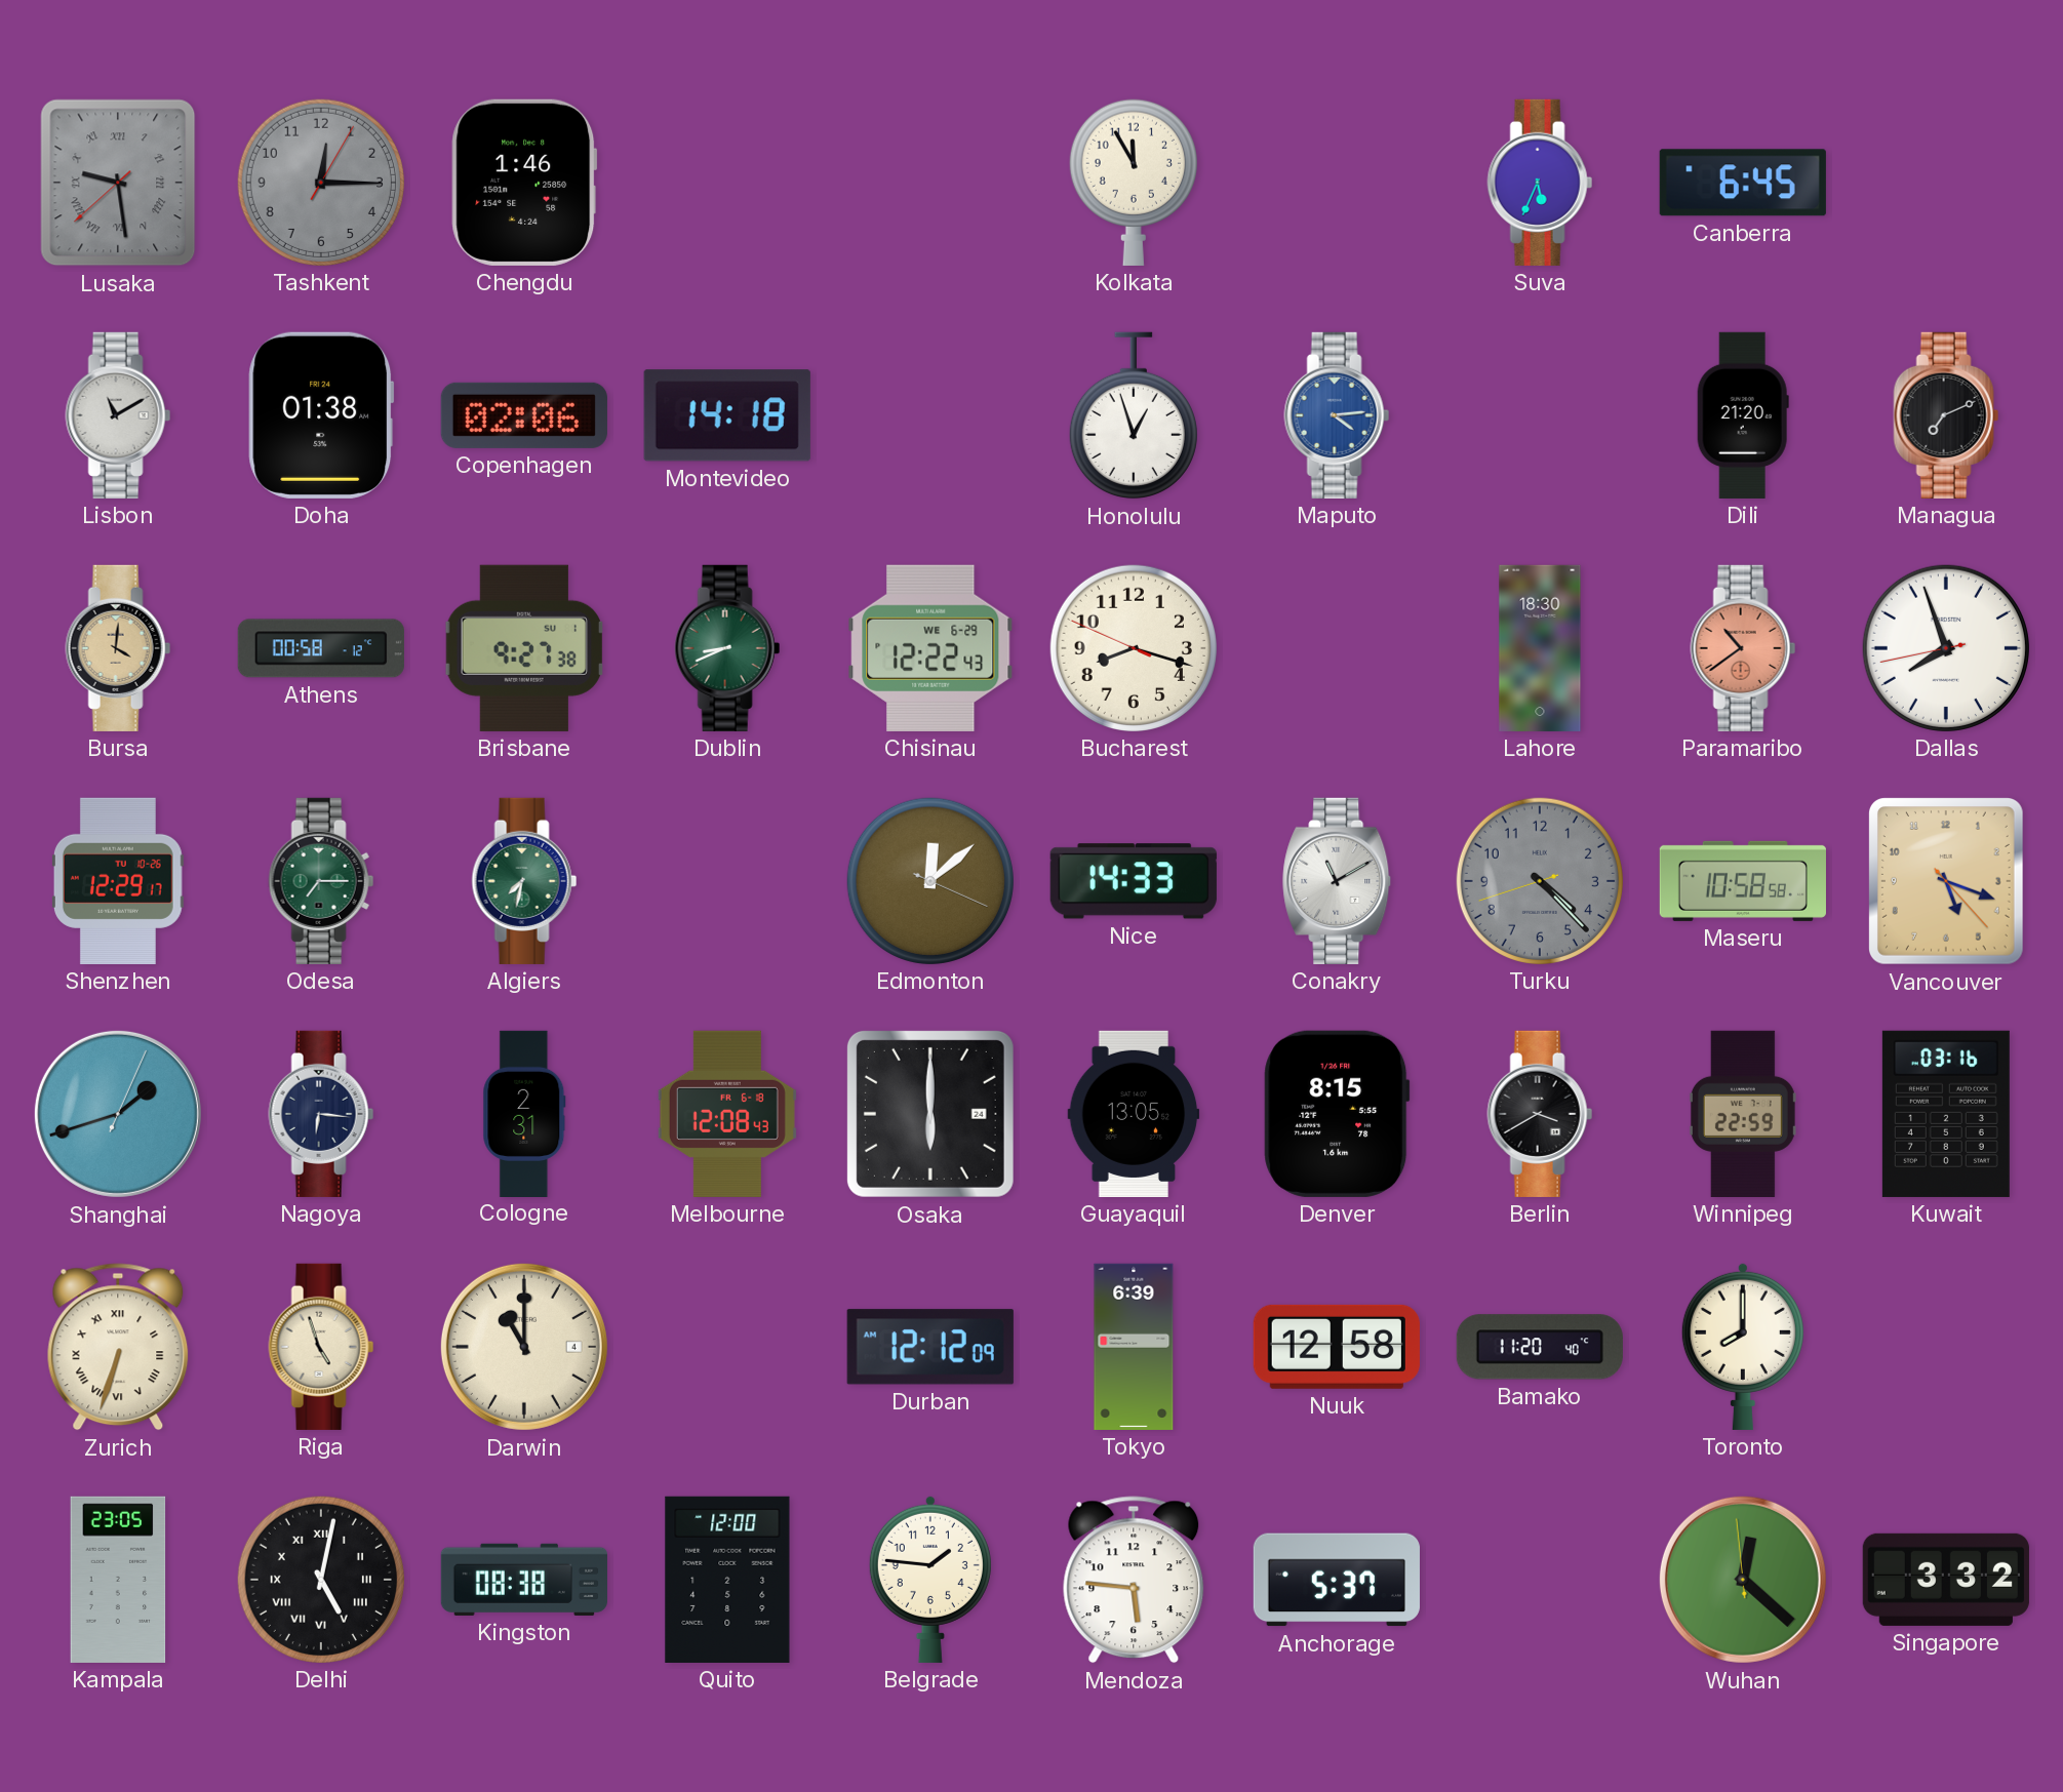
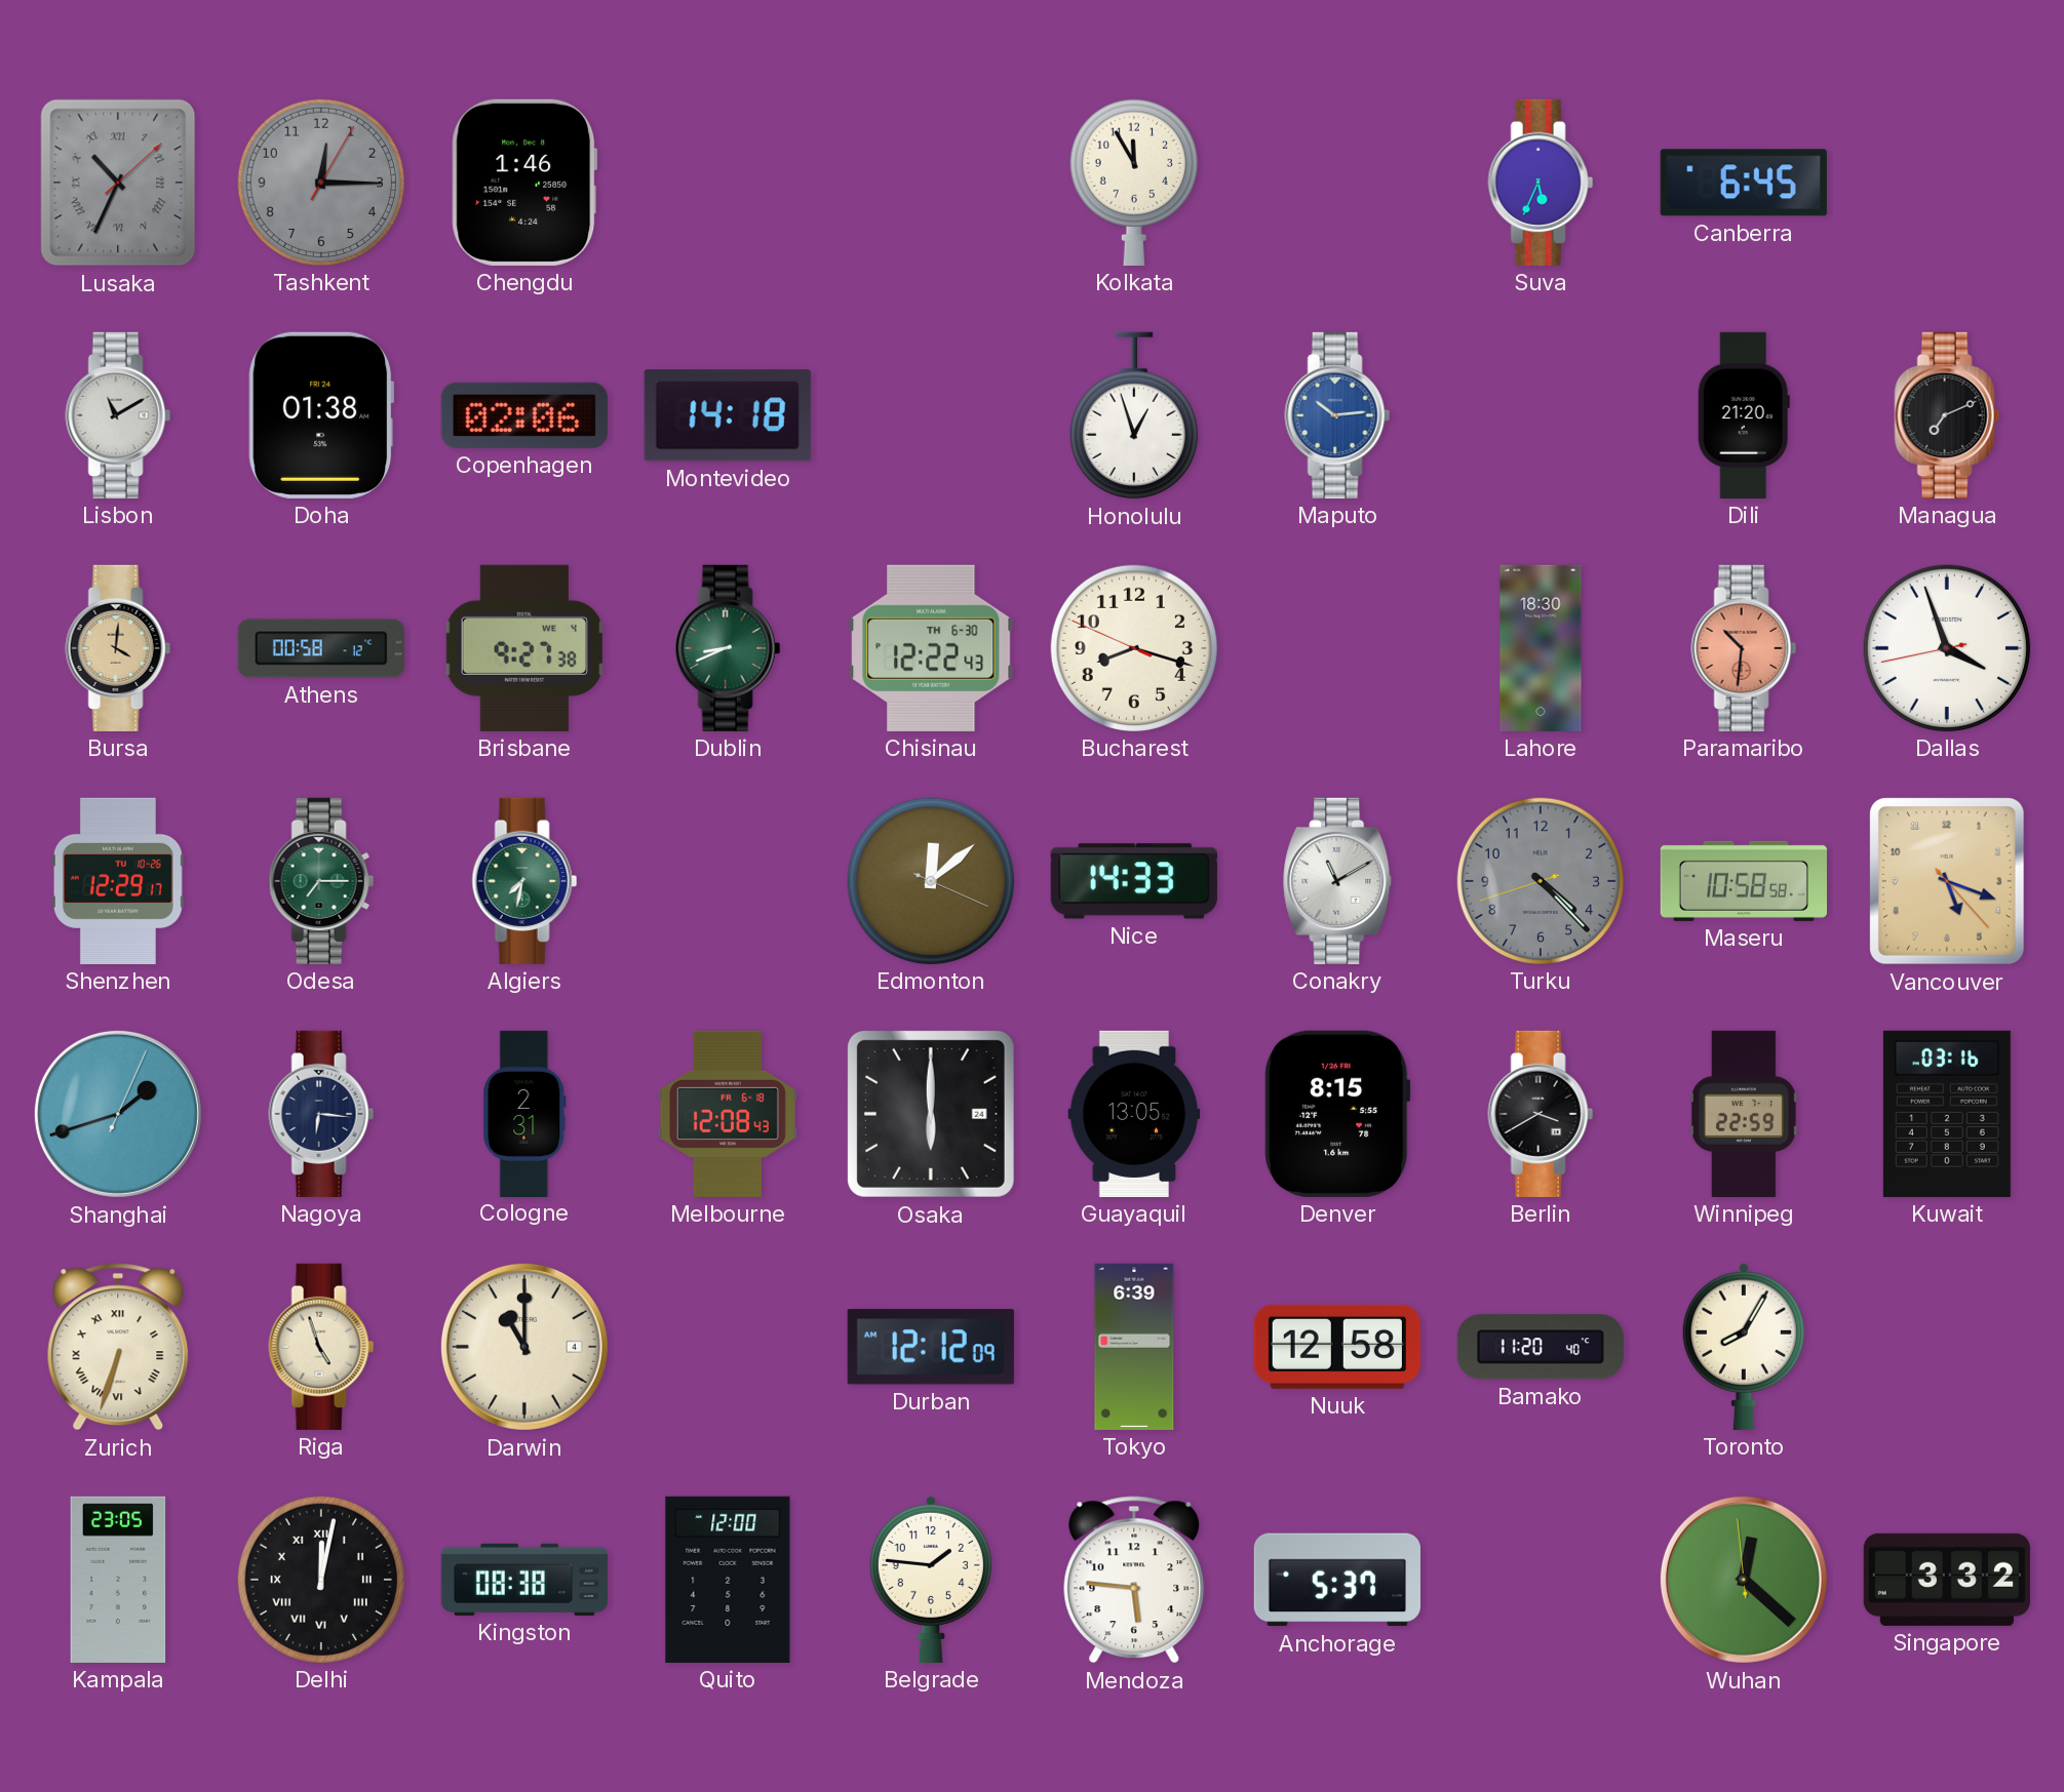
Lusaka: 9:28 -> 10:34
Maputo: 4:14 -> 10:14
Brisbane date: SU 1 -> WE 4
Chisinau date: WE 6-29 -> TH 6-30
Paramaribo: 10:39 -> 10:31
Dallas: 7:56 -> 3:56
Toronto: 8:00 -> 8:05
Delhi: 5:02 -> 12:02
